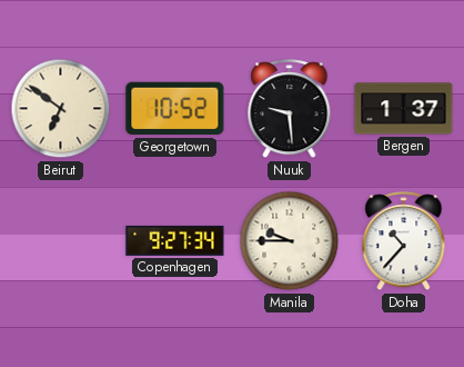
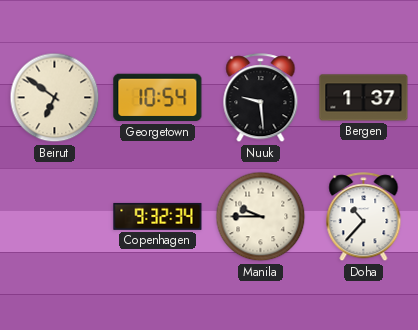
Georgetown: 10:52 -> 10:54
Copenhagen: 9:27 -> 9:32
